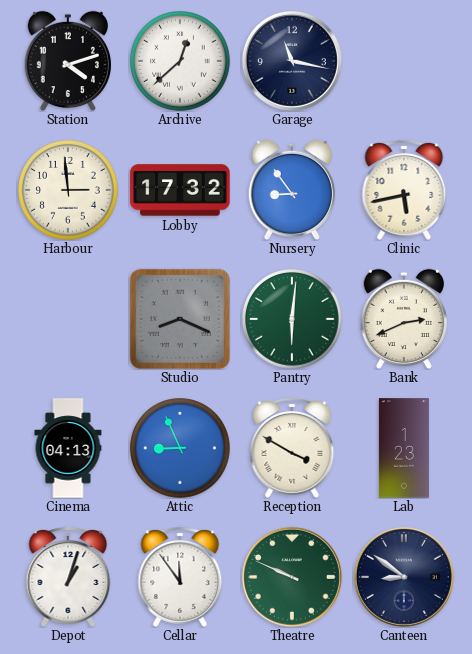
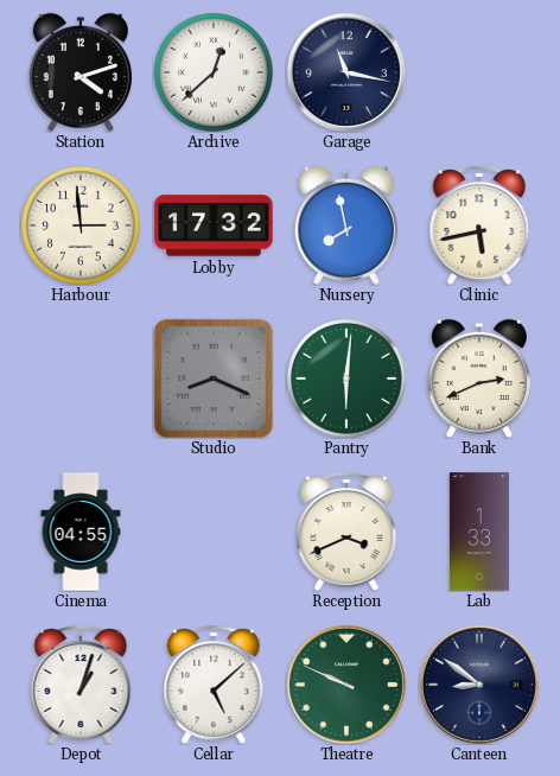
Nursery: 8:54 -> 7:58
Cinema: 04:13 -> 04:55
Attic: 8:56 -> none
Reception: 3:50 -> 3:41
Lab: 1:23 -> 1:33
Cellar: 11:54 -> 5:08
